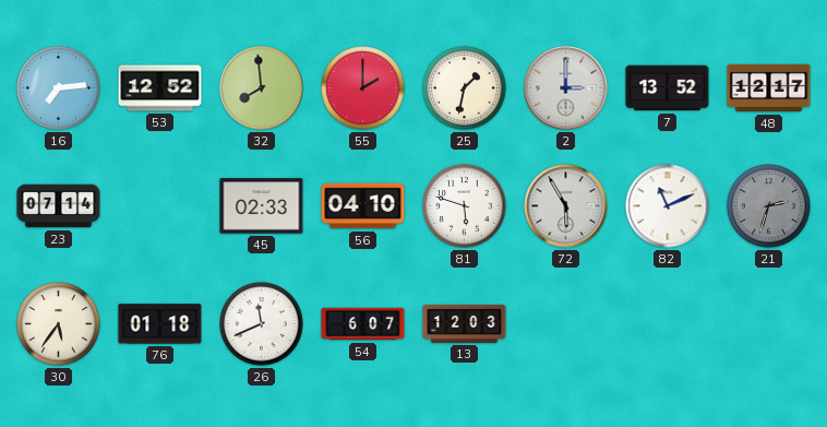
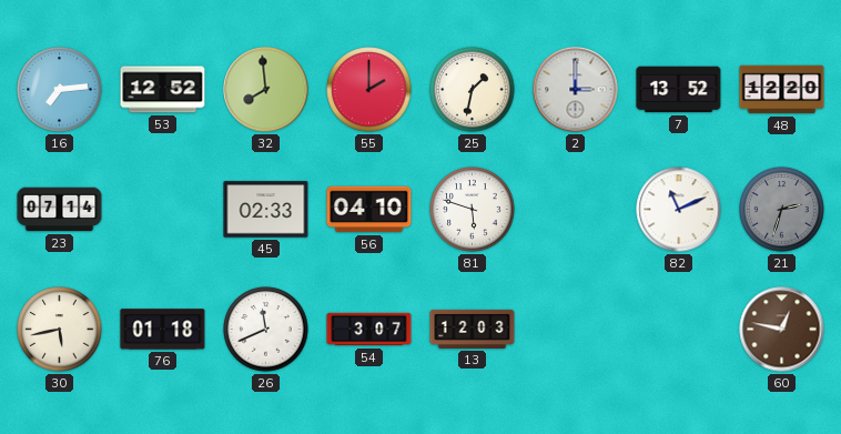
48: 12:17 -> 12:20
72: 5:55 -> none
30: 5:36 -> 5:43
54: 6:07 -> 3:07
60: none -> 12:47
